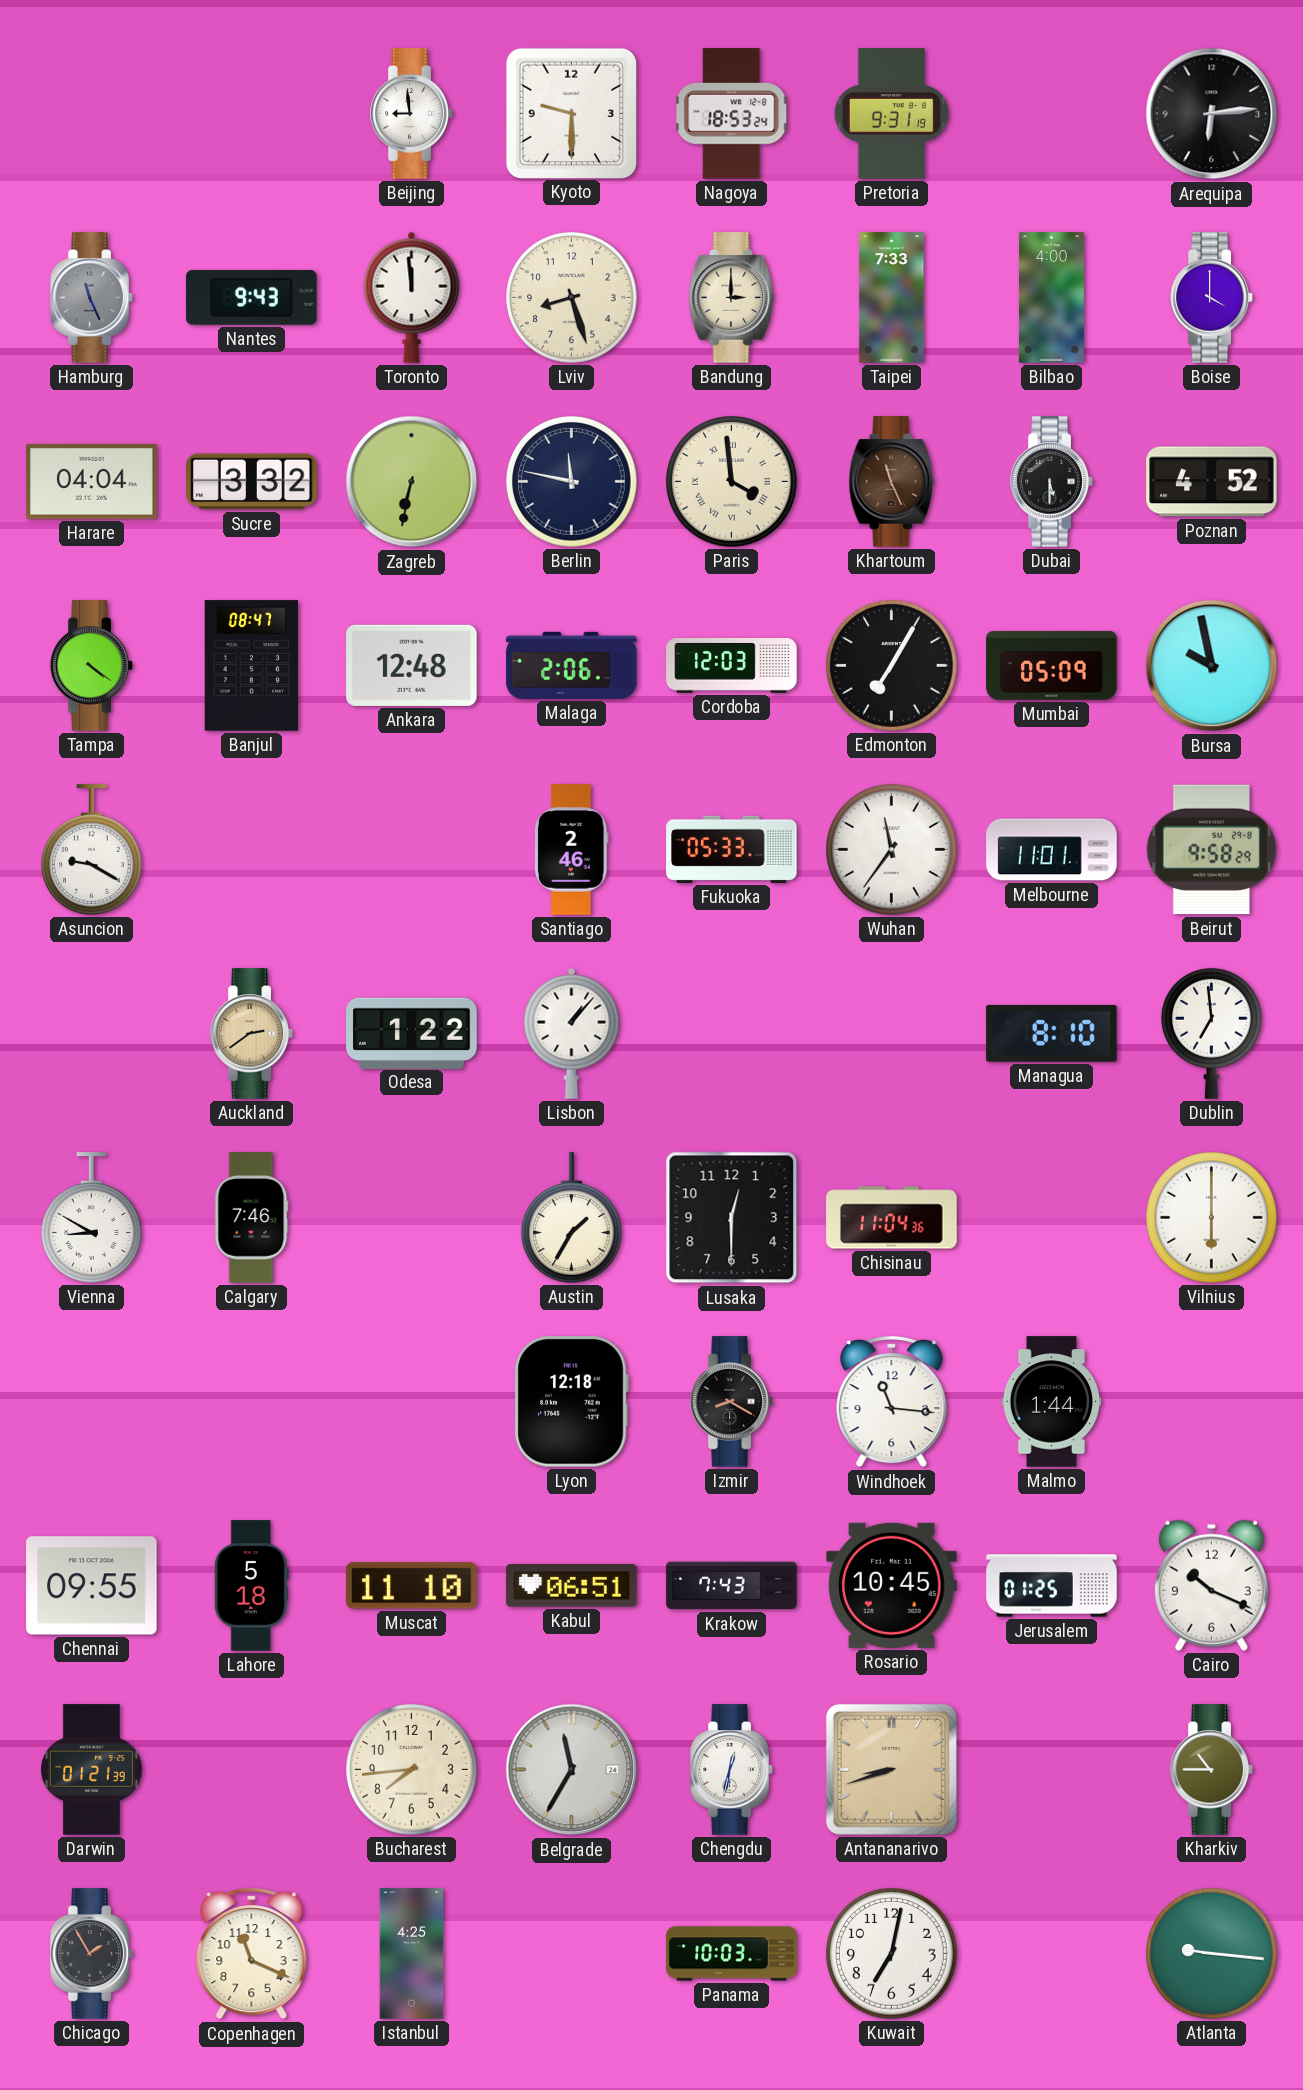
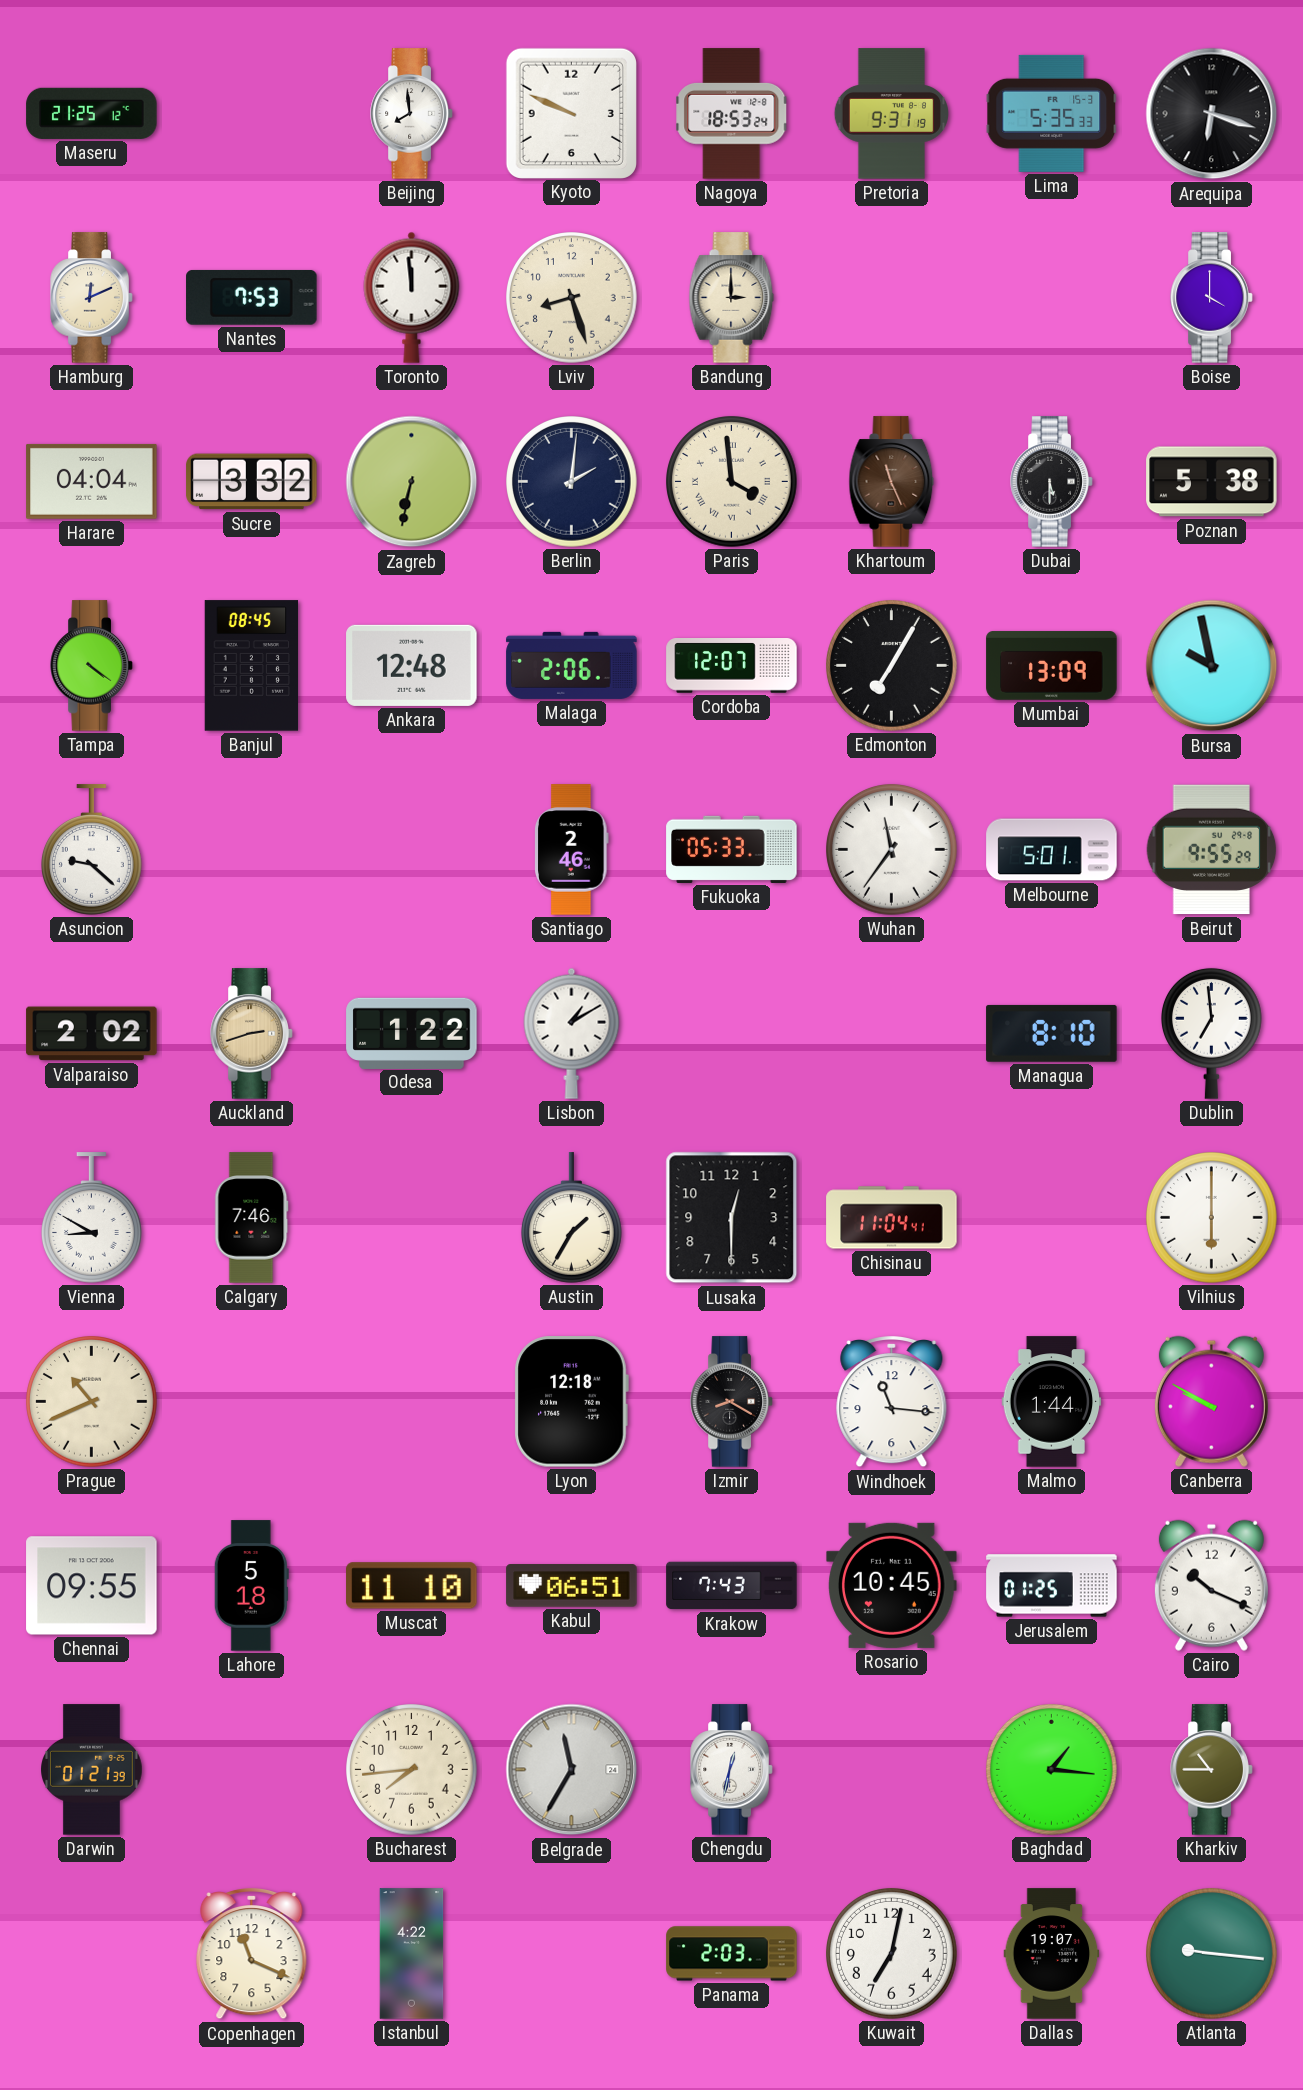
Maseru: none -> 21:25
Beijing: 8:59 -> 7:59
Kyoto: 9:30 -> 9:49
Lima: none -> 5:35
Arequipa: 6:14 -> 6:18
Hamburg: 11:26 -> 12:11
Hamburg dial: grey -> cream
Nantes: 9:43 -> 7:53
Taipei: 7:33 -> none
Bilbao: 4:00 -> none
Berlin: 11:47 -> 2:01
Poznan: 4:52 -> 5:38
Banjul: 08:47 -> 08:45
Cordoba: 12:03 -> 12:07
Mumbai: 05:09 -> 13:09
Asuncion: 9:20 -> 9:22
Melbourne: 11:01 -> 5:01
Beirut: 9:58 -> 9:55
Valparaiso: none -> 2:02
Auckland: 2:39 -> 2:42
Lisbon: 1:07 -> 1:10
Chisinau: 11:04:36 -> 11:04:41
Prague: none -> 10:41
Canberra: none -> 9:50
Antananarivo: 8:42 -> none
Baghdad: none -> 1:16
Chicago: 1:55 -> none
Istanbul: 4:25 -> 4:22
Panama: 10:03 -> 2:03
Dallas: none -> 19:07
